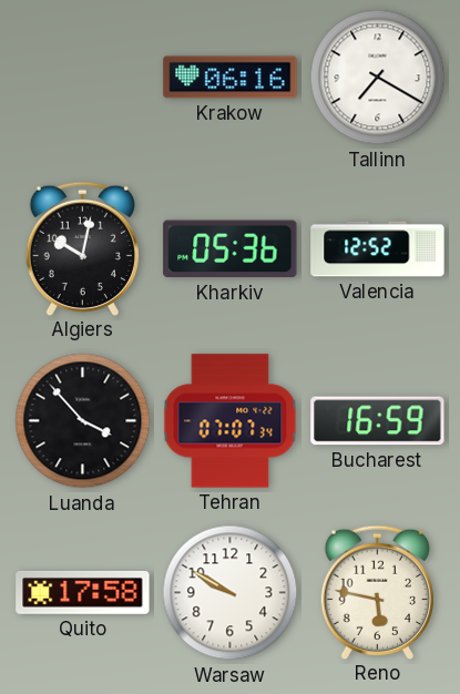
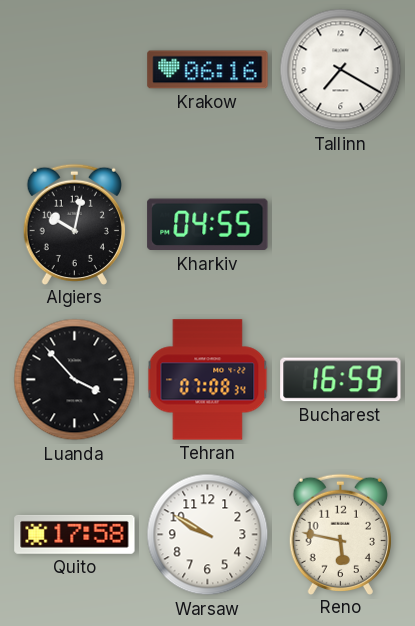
Kharkiv: 05:36 -> 04:55
Valencia: 12:52 -> none
Tehran: 07:07 -> 07:08
